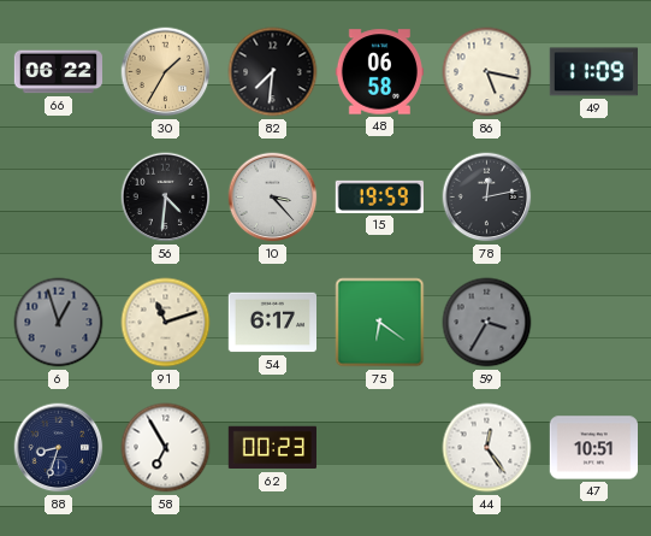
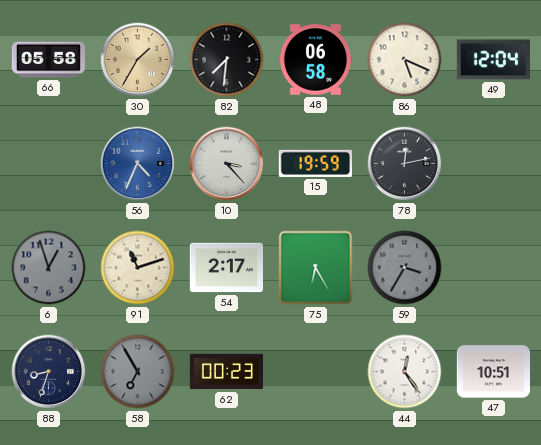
66: 06:22 -> 05:58
86: 5:17 -> 5:19
49: 11:09 -> 12:04
56: 4:31 -> 4:34
56 dial: black -> blue
54: 6:17 -> 2:17
75: 6:21 -> 6:25
58 dial: white -> grey
